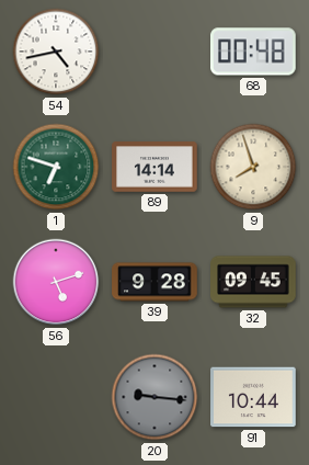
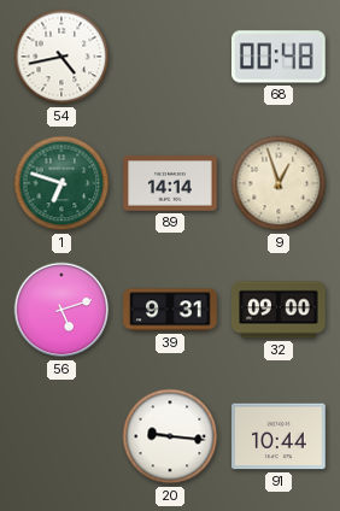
9: 7:57 -> 12:57
39: 9:28 -> 9:31
32: 09:45 -> 09:00
20 dial: grey -> white
